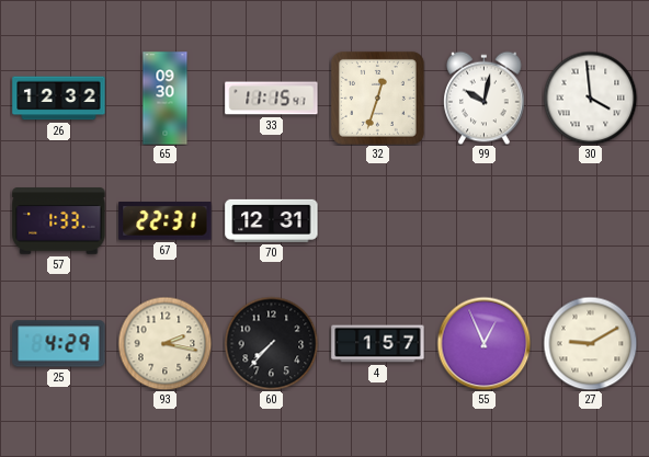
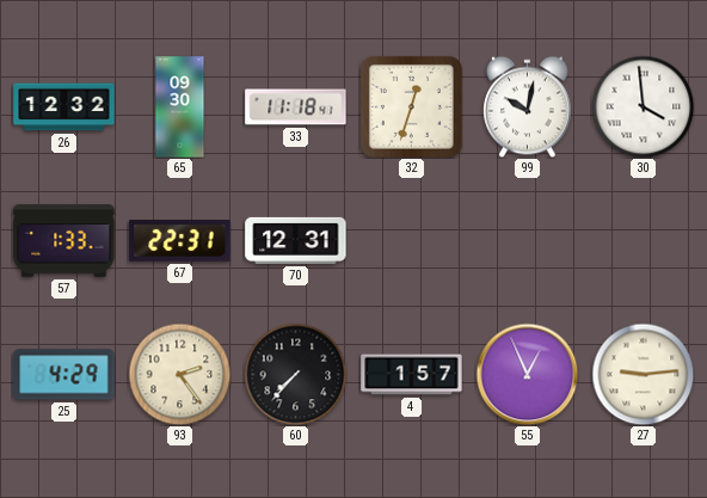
33: 11:15 -> 11:18
93: 2:17 -> 2:24
27: 9:10 -> 9:14
